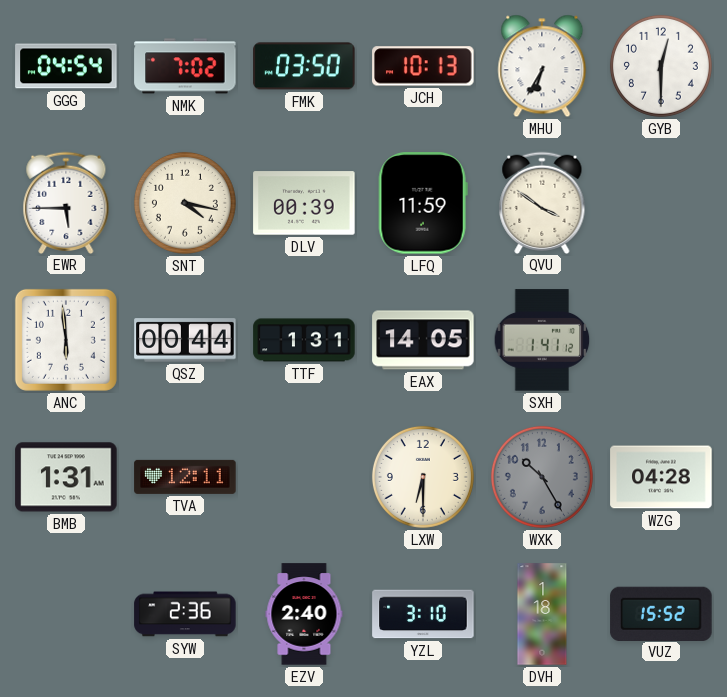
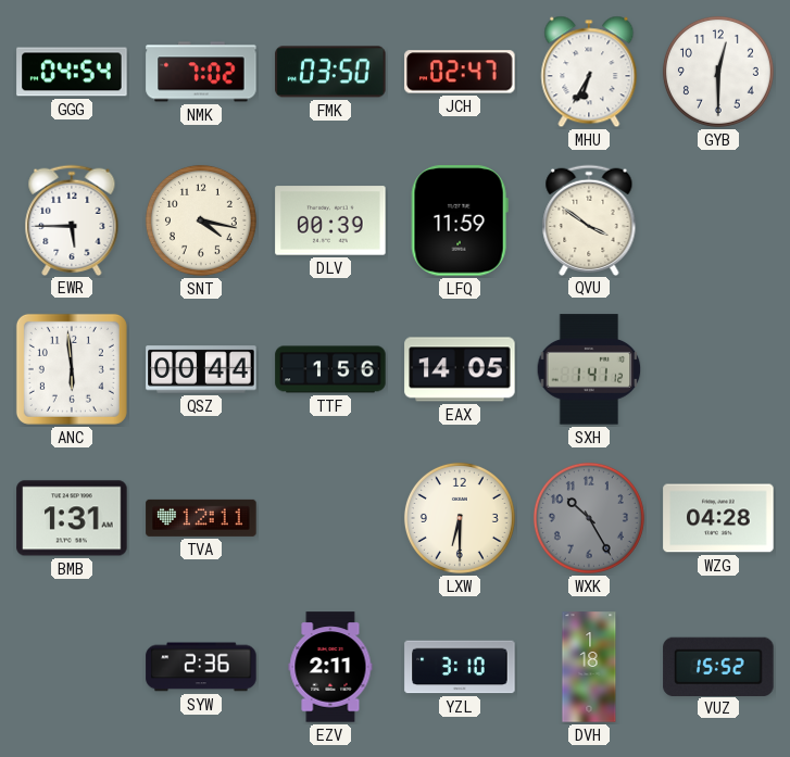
JCH: 10:13 -> 02:47
TTF: 1:31 -> 1:56
EZV: 2:40 -> 2:11
